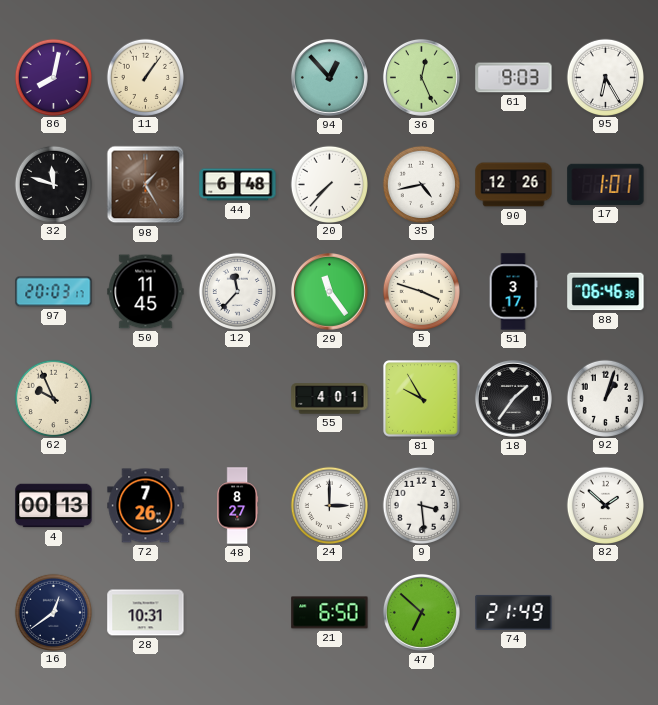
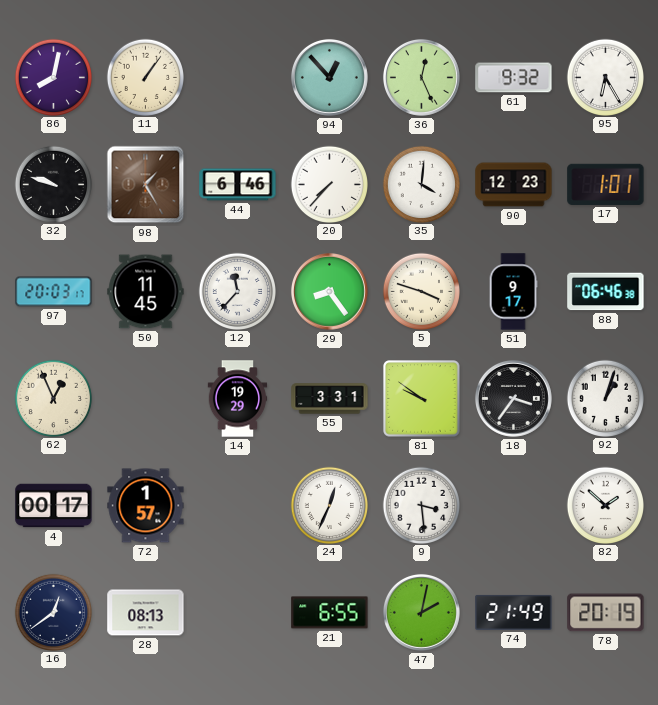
61: 9:03 -> 9:32
32: 11:48 -> 9:48
44: 6:48 -> 6:46
35: 4:43 -> 4:01
90: 12:26 -> 12:23
29: 11:24 -> 8:24
51: 3:17 -> 9:17
62: 9:56 -> 12:56
14: none -> 19:29
55: 4:01 -> 3:31
81: 9:55 -> 9:51
18: 1:36 -> 3:36
4: 00:13 -> 00:17
72: 7:26 -> 1:57
48: 8:27 -> none
24: 3:00 -> 12:34
28: 10:31 -> 08:13
21: 6:50 -> 6:55
47: 6:52 -> 2:02
78: none -> 20:19
